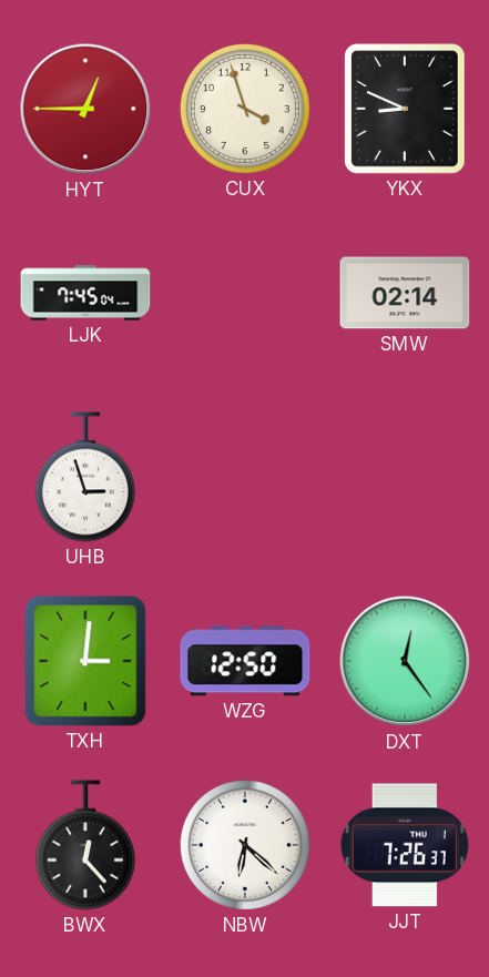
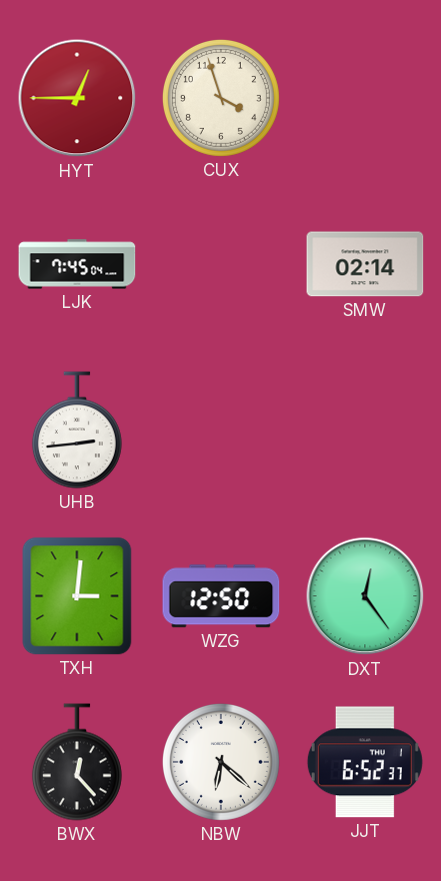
YKX: 8:49 -> none
UHB: 2:57 -> 2:44
JJT: 7:26 -> 6:52
